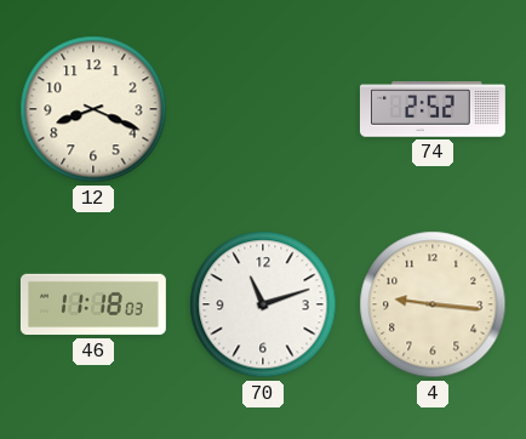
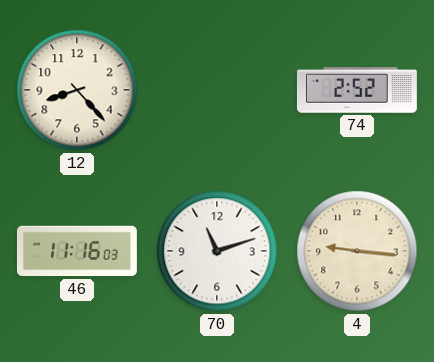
12: 8:19 -> 8:23
46: 11:18 -> 11:16
